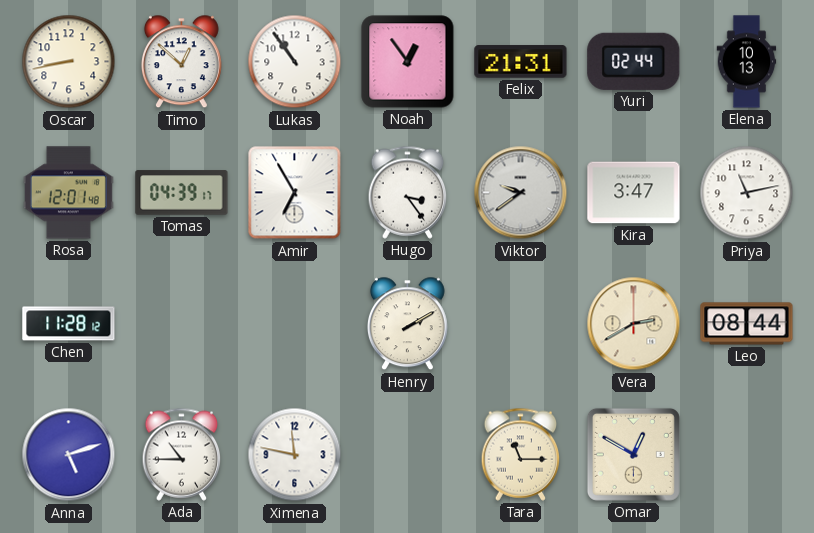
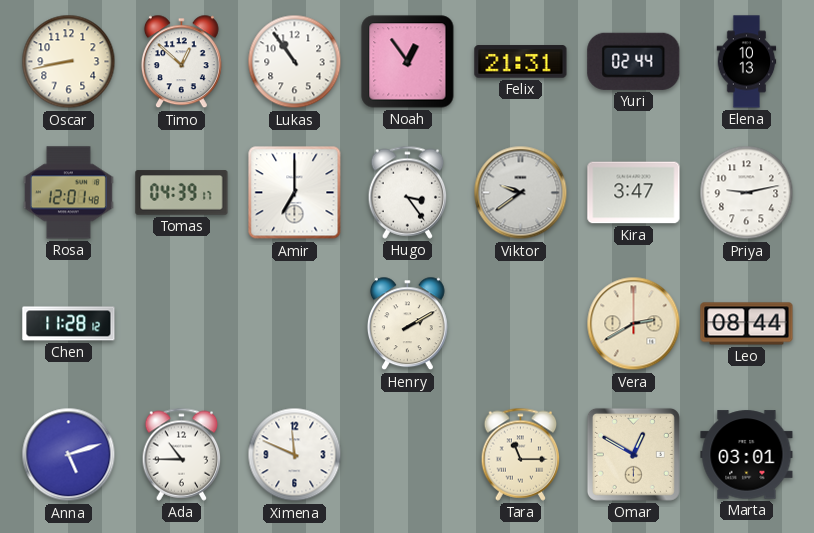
Amir: 6:55 -> 7:00
Priya: 11:13 -> 9:13
Ximena: 11:47 -> 11:49
Marta: none -> 03:01
